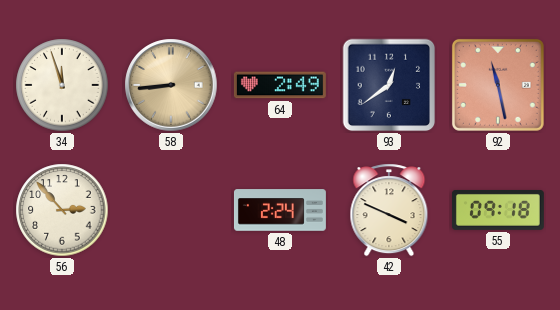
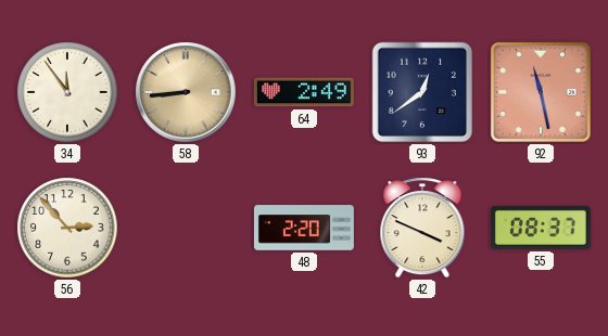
34: 11:57 -> 11:54
48: 2:24 -> 2:20
55: 09:18 -> 08:37
